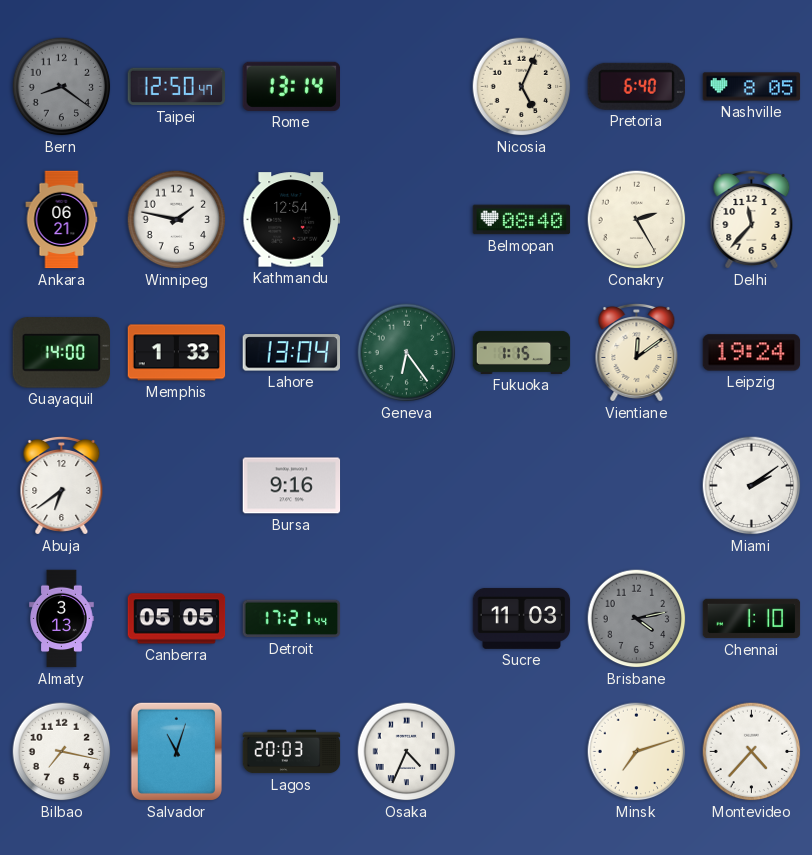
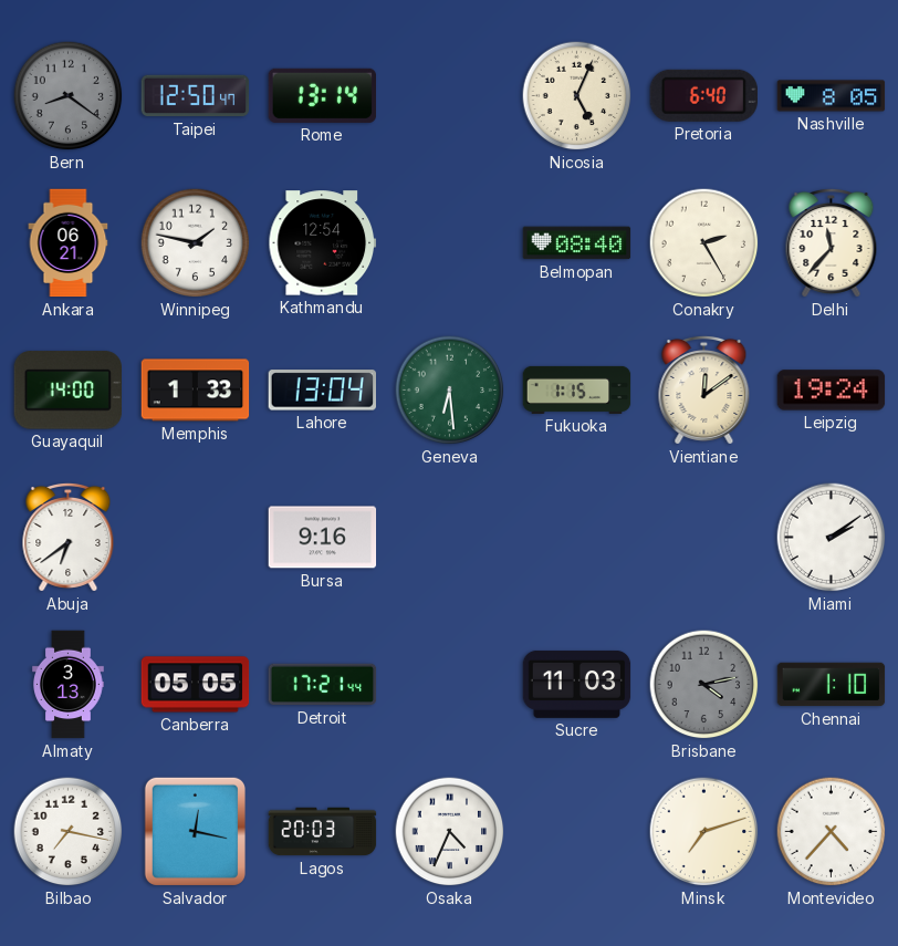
Geneva: 6:24 -> 6:29
Salvador: 11:03 -> 12:17
